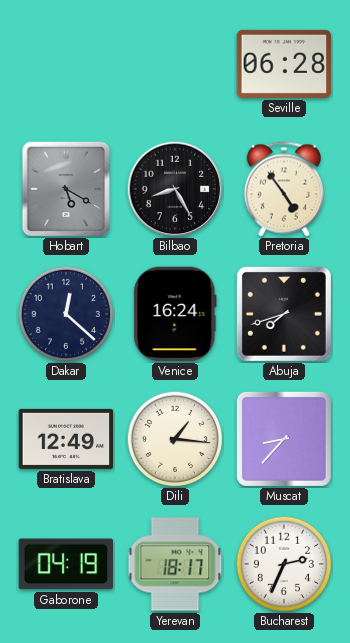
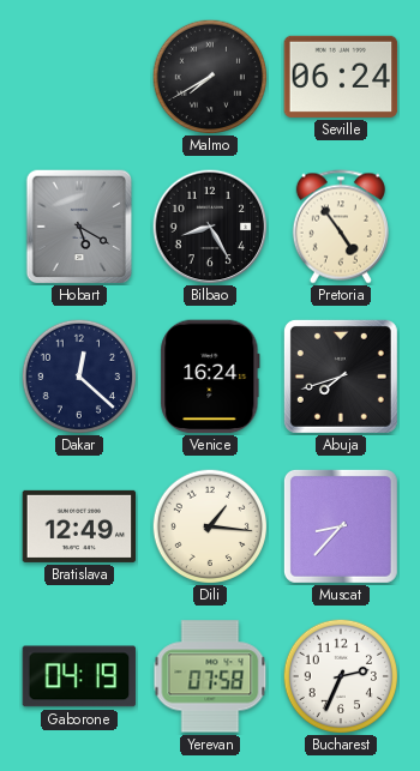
Malmo: none -> 7:40
Seville: 06:28 -> 06:24
Yerevan: 18:17 -> 07:58
